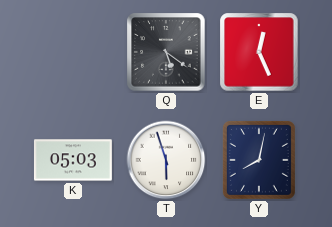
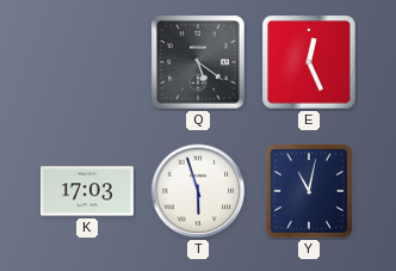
K: 05:03 -> 17:03
Y: 8:02 -> 11:02
